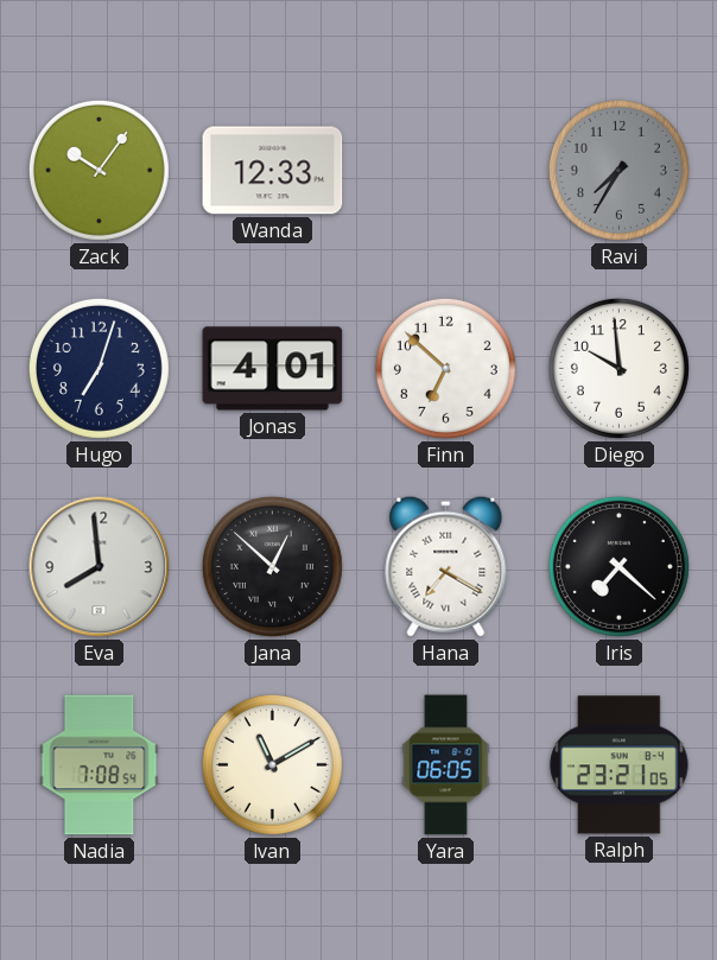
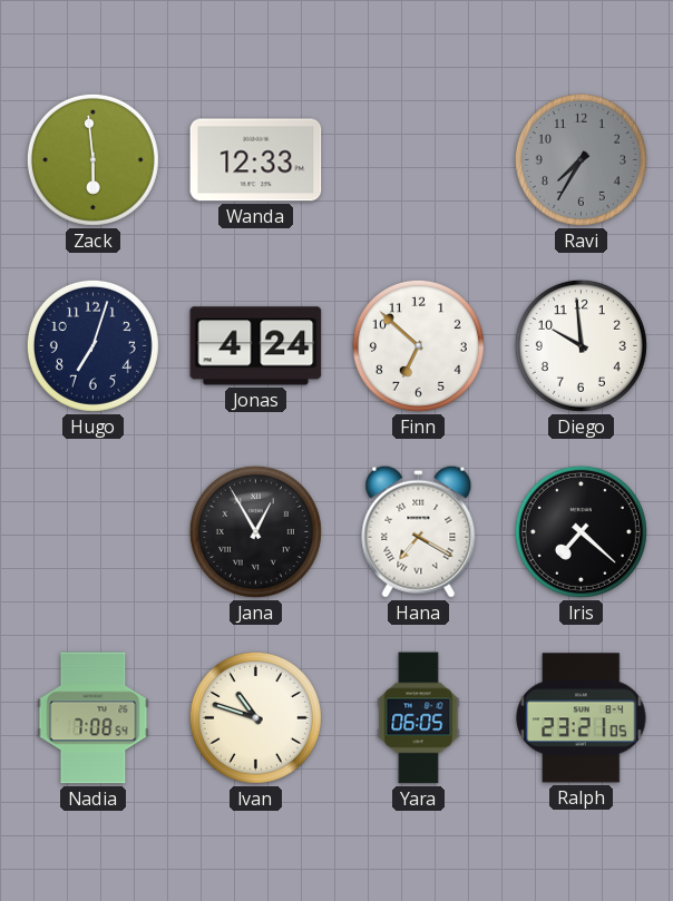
Zack: 10:06 -> 5:59
Jonas: 4:01 -> 4:24
Eva: 7:59 -> none
Jana: 12:52 -> 12:55
Ivan: 11:10 -> 10:48
